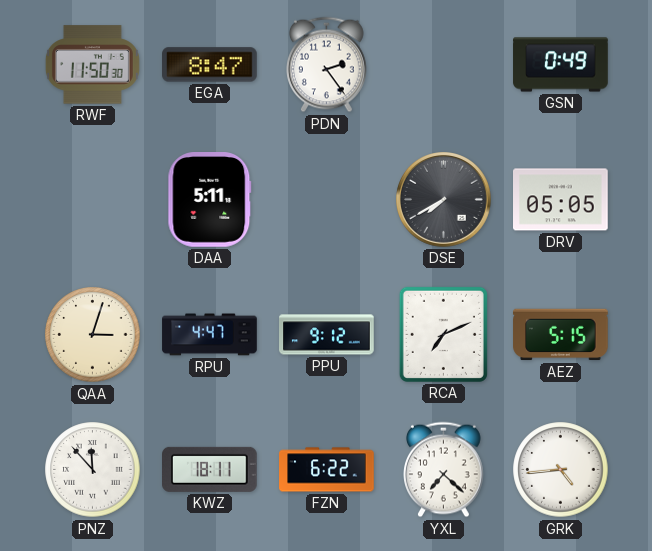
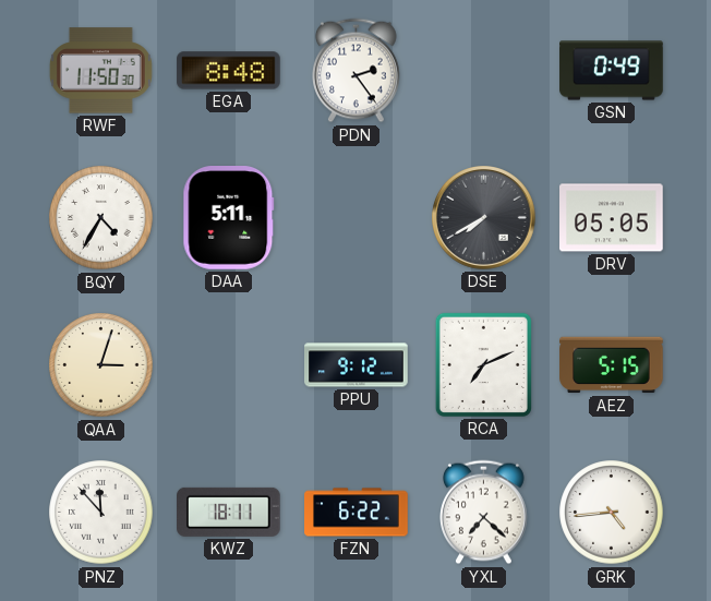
EGA: 8:47 -> 8:48
BQY: none -> 4:35
RPU: 4:47 -> none
